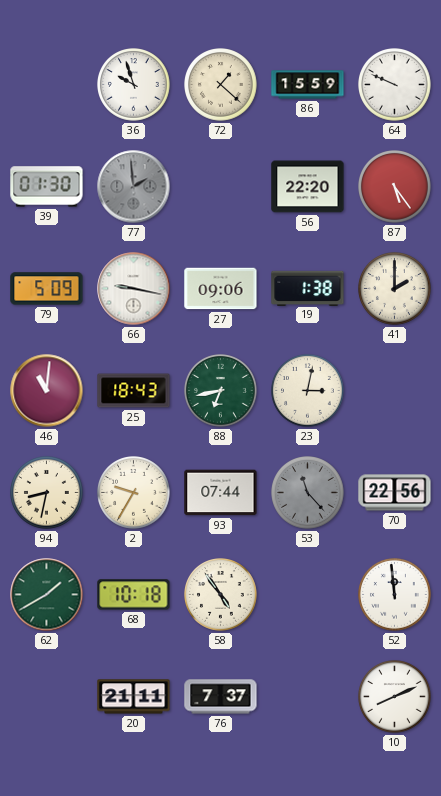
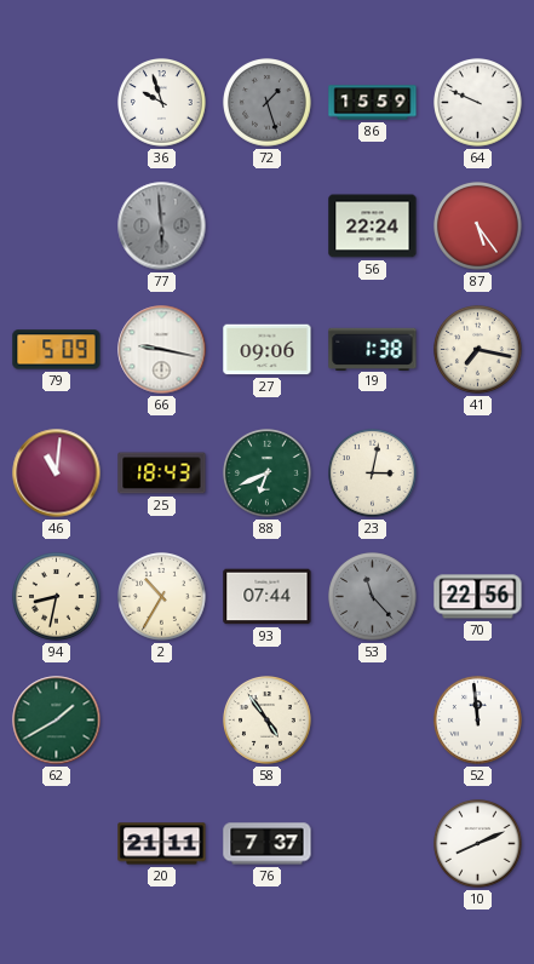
72: 1:22 -> 1:27
72 dial: cream -> grey
39: 01:30 -> none
77: 1:59 -> 5:59
56: 22:20 -> 22:24
41: 2:00 -> 7:17
88: 6:43 -> 6:41
2: 9:35 -> 10:35
68: 10:18 -> none
